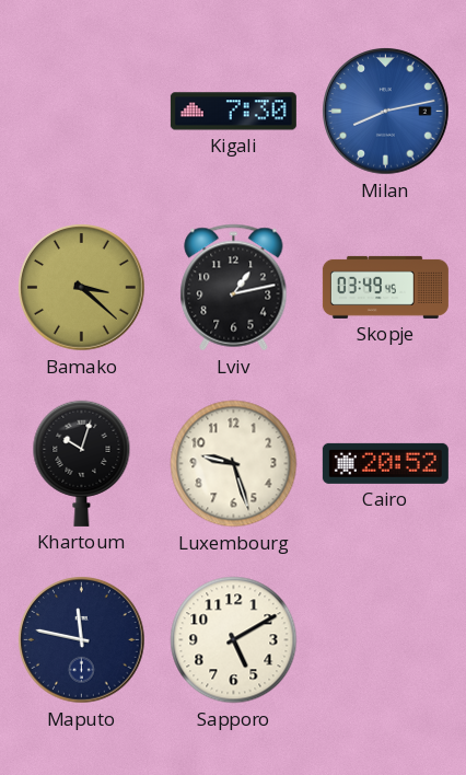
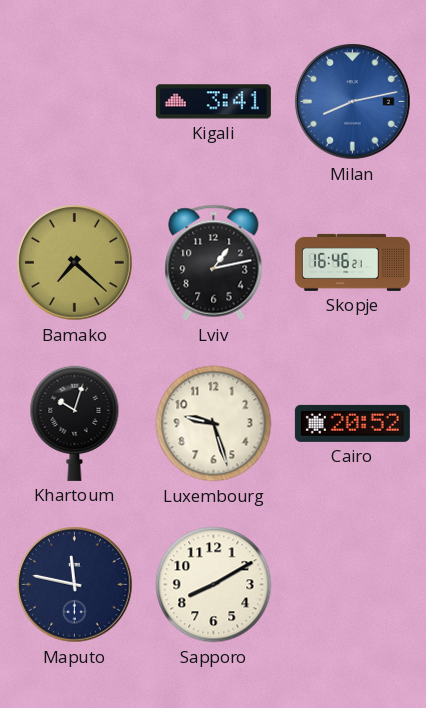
Kigali: 7:30 -> 3:41
Bamako: 3:22 -> 7:22
Skopje: 03:49 -> 16:46
Sapporo: 5:10 -> 8:10
